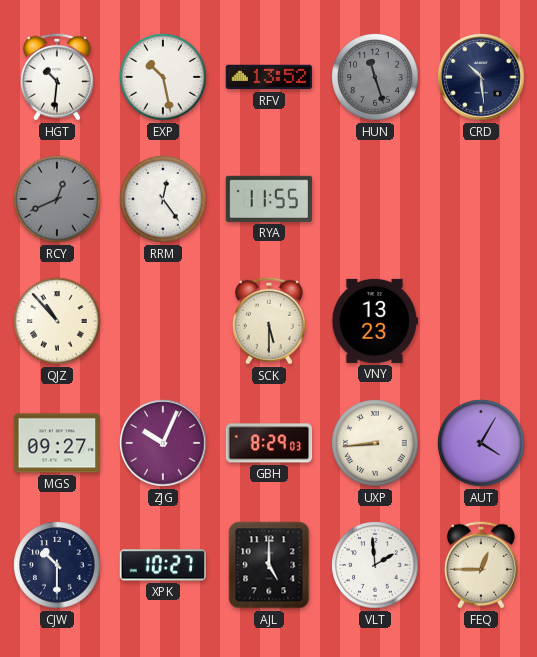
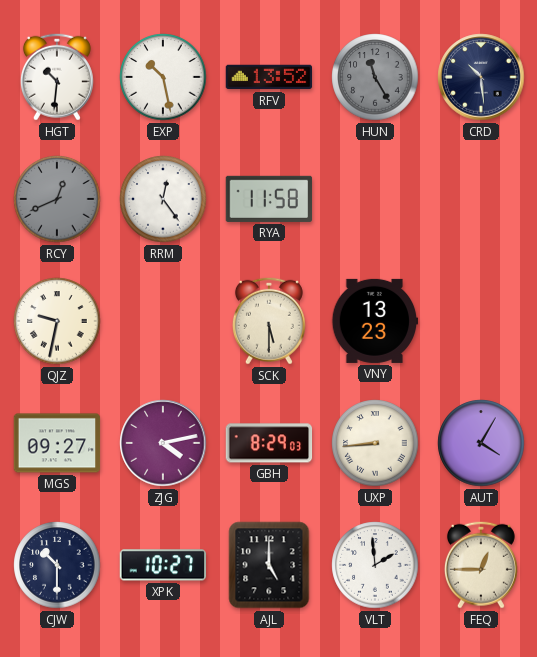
HUN: 11:27 -> 11:25
RYA: 11:55 -> 11:58
QJZ: 10:53 -> 9:32
ZJG: 10:04 -> 4:13
